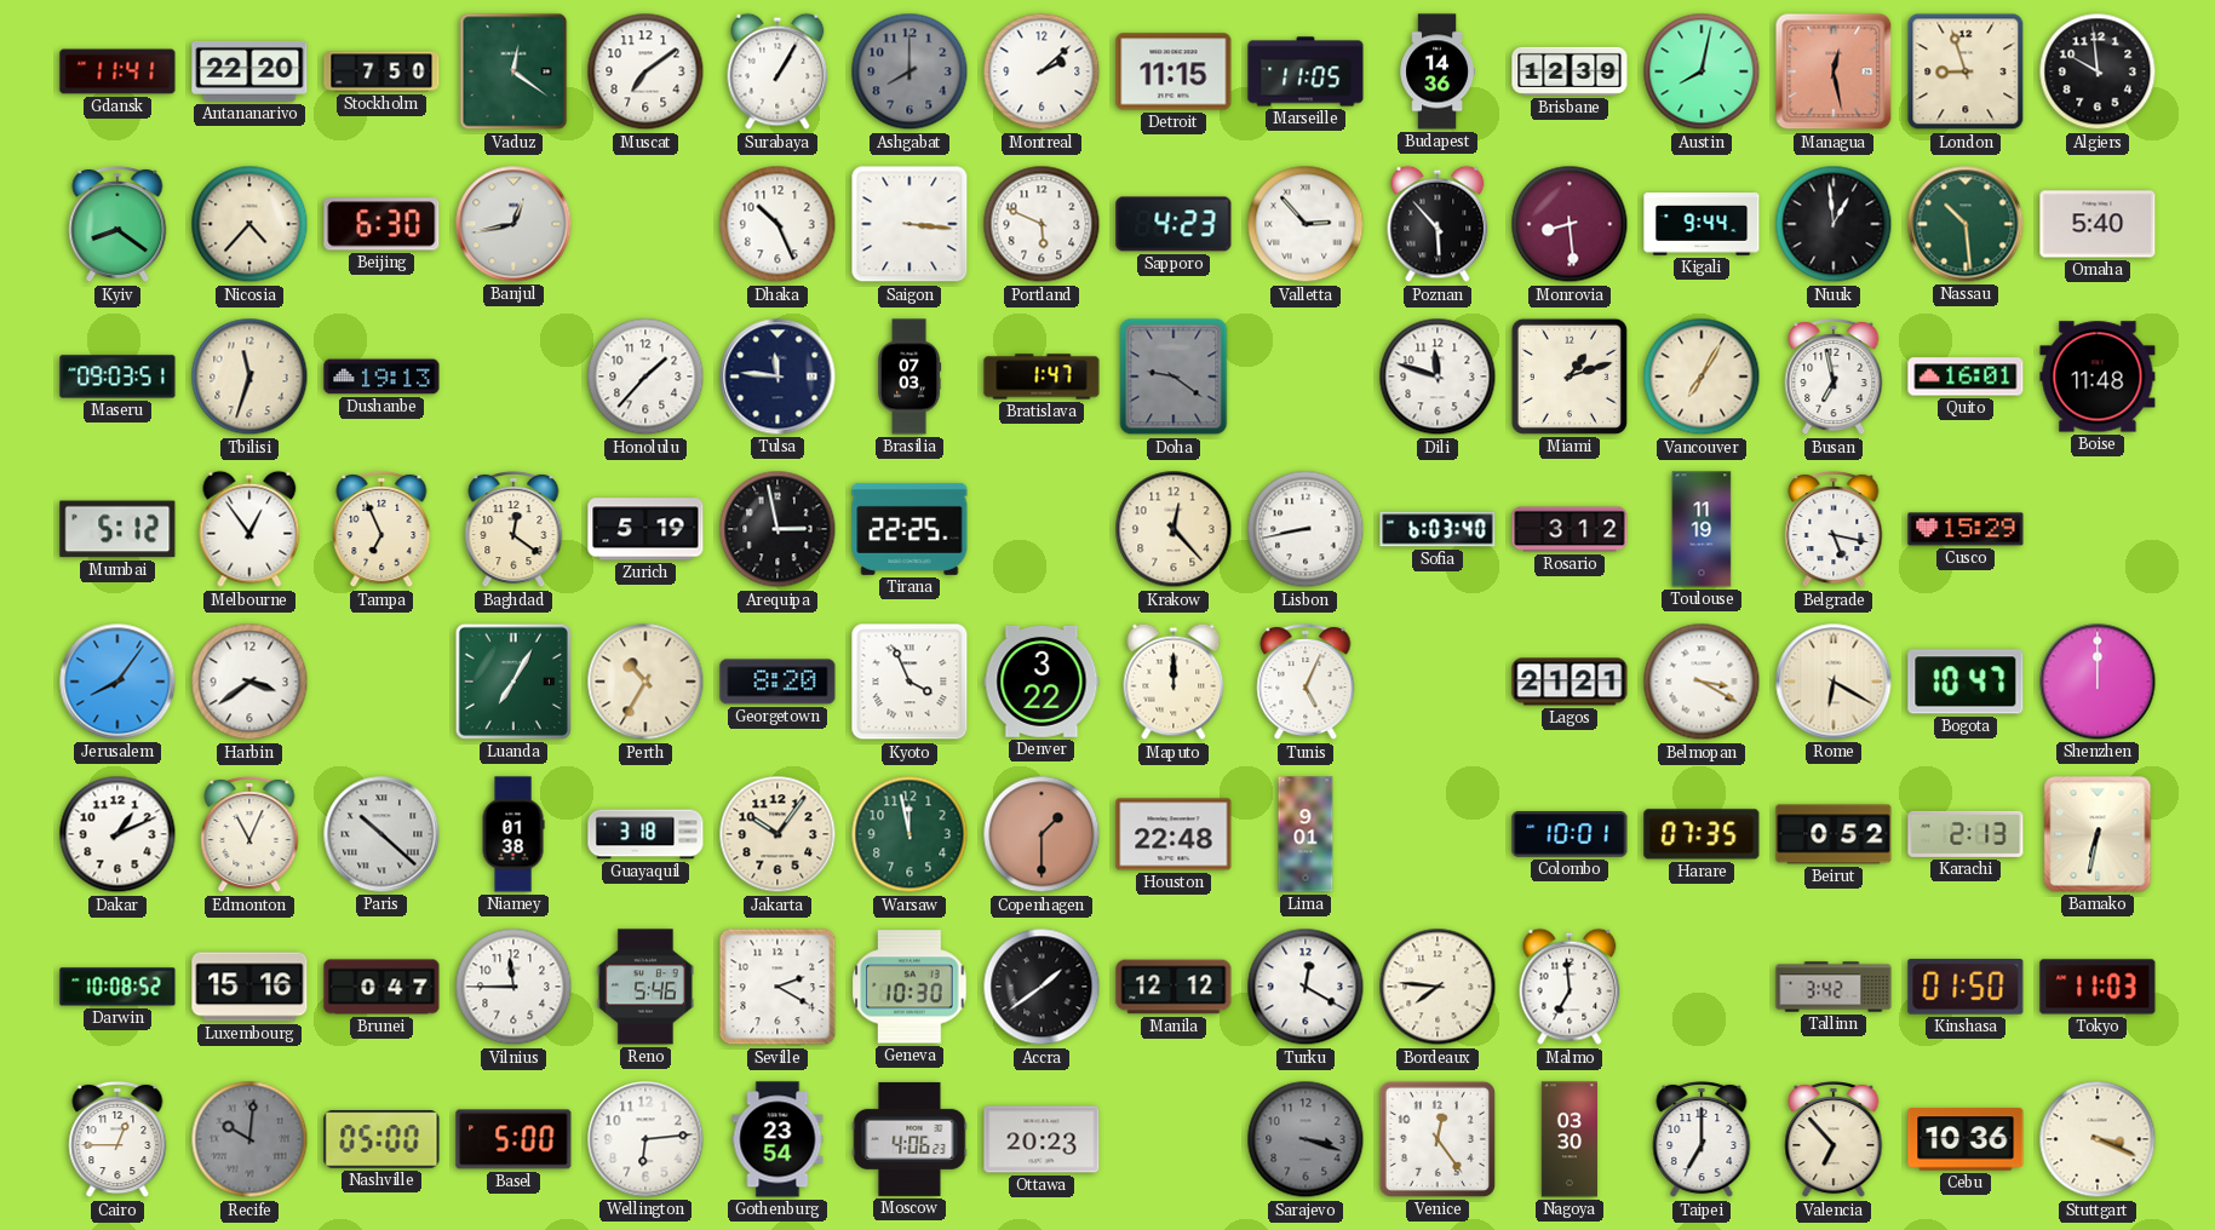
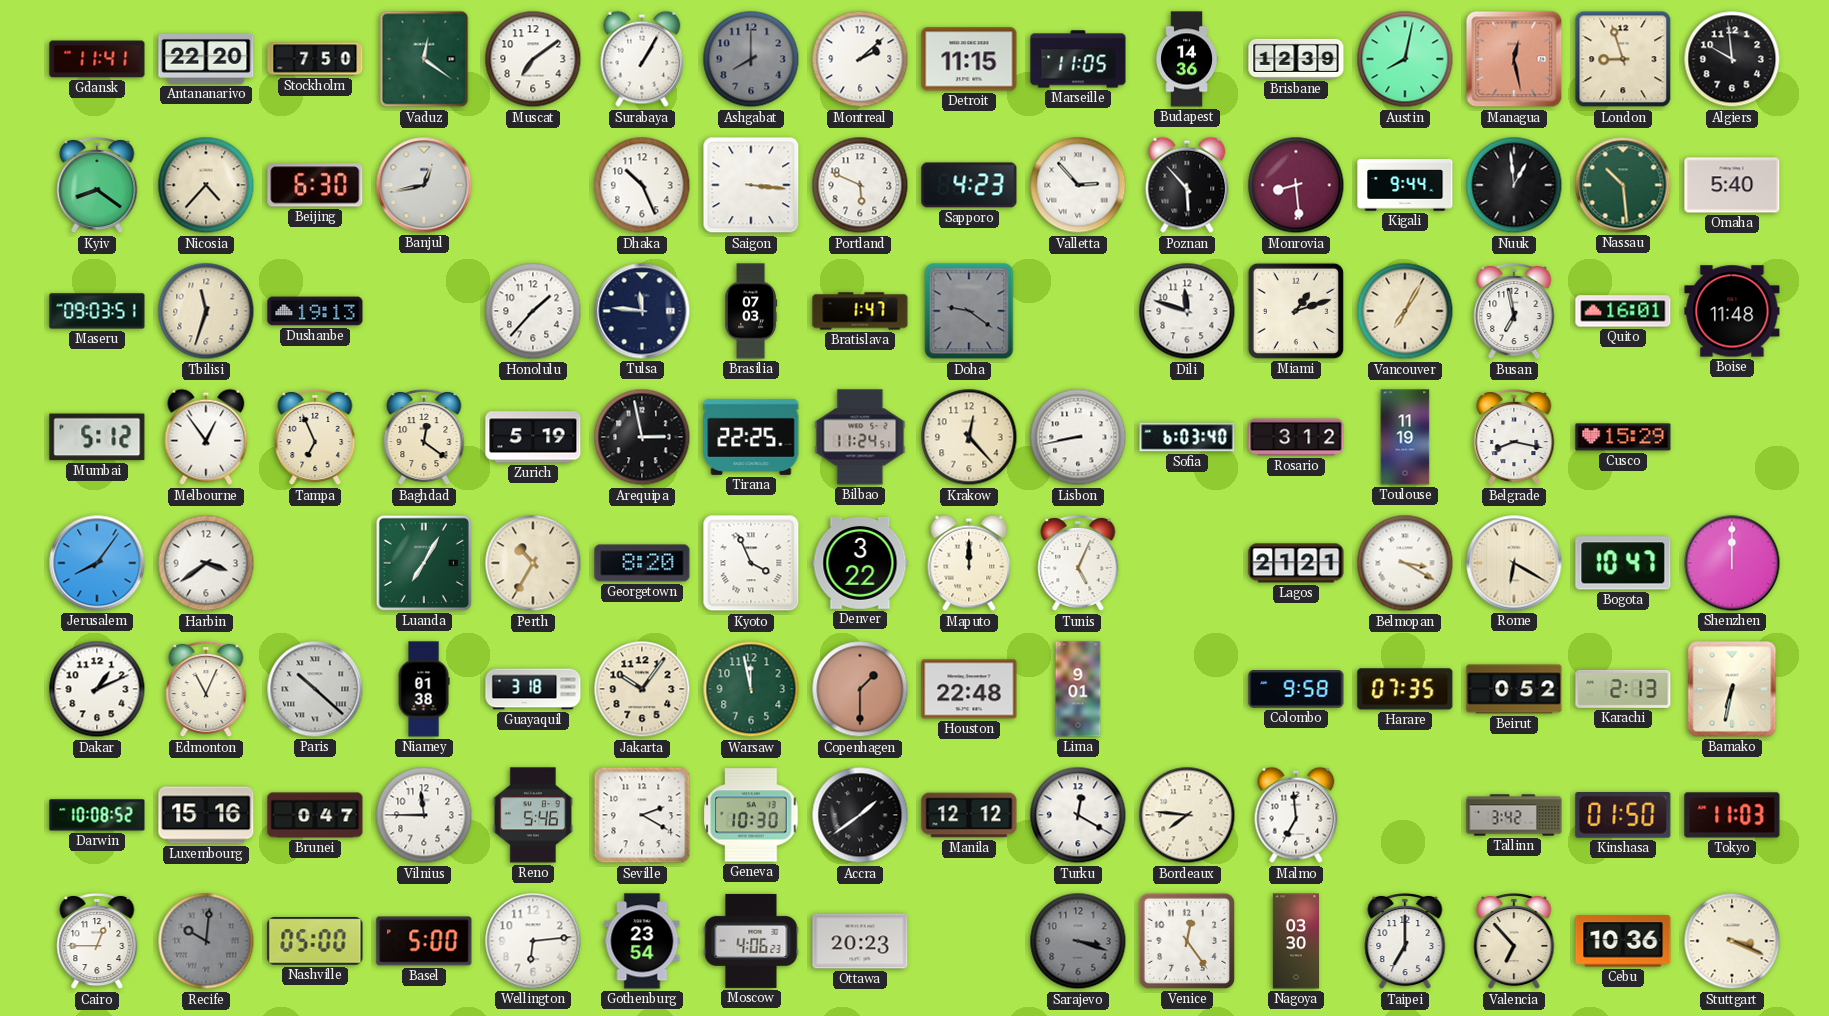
Bilbao: none -> 11:24
Belgrade: 5:17 -> 8:17
Colombo: 10:01 -> 9:58
